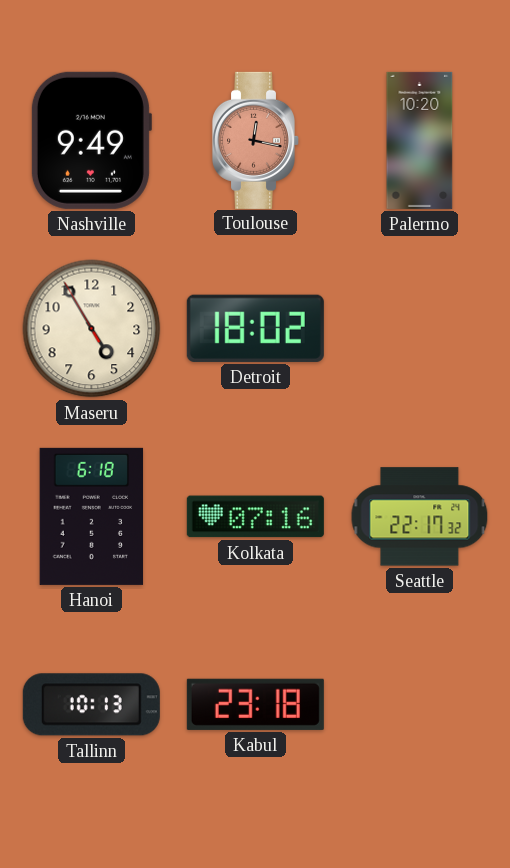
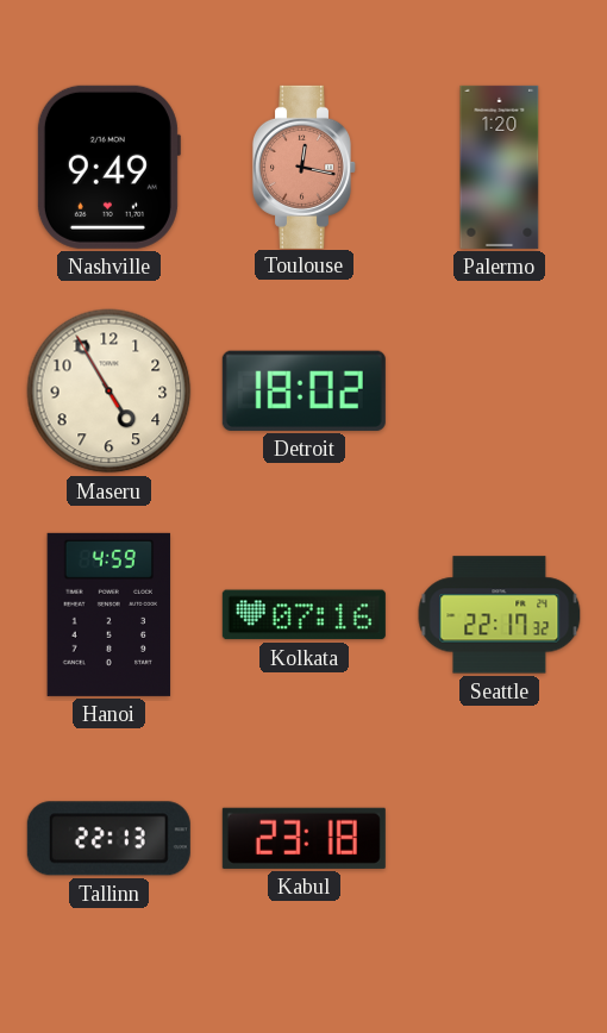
Palermo: 10:20 -> 1:20
Hanoi: 6:18 -> 4:59
Tallinn: 10:13 -> 22:13
